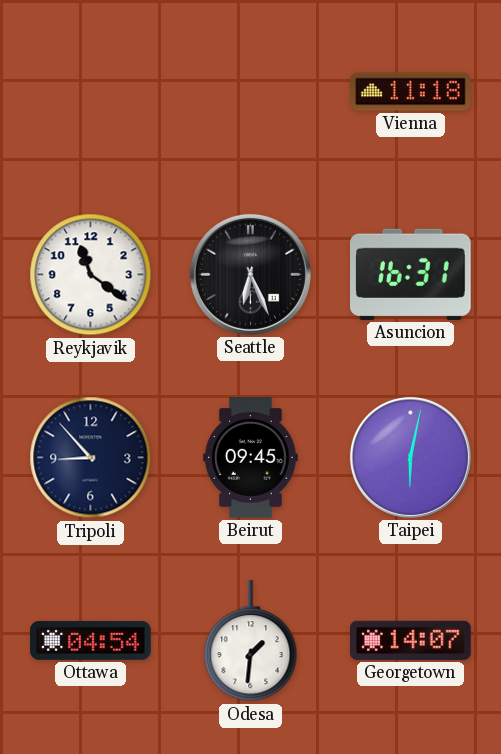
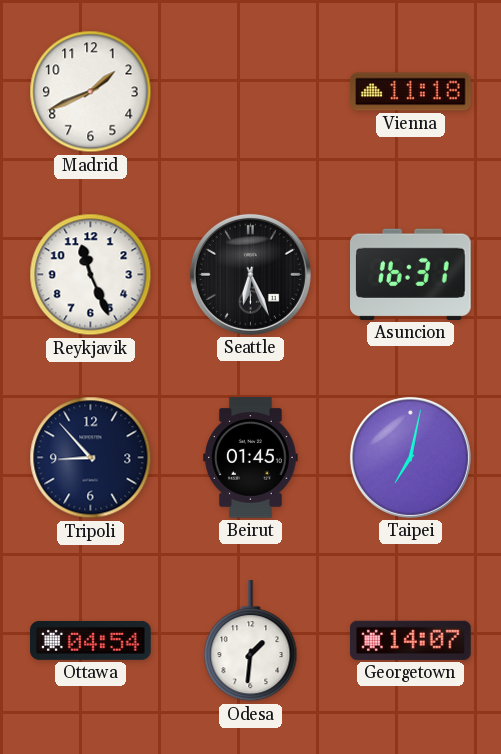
Madrid: none -> 1:41
Reykjavik: 11:21 -> 11:26
Beirut: 09:45 -> 01:45
Taipei: 6:02 -> 7:02
